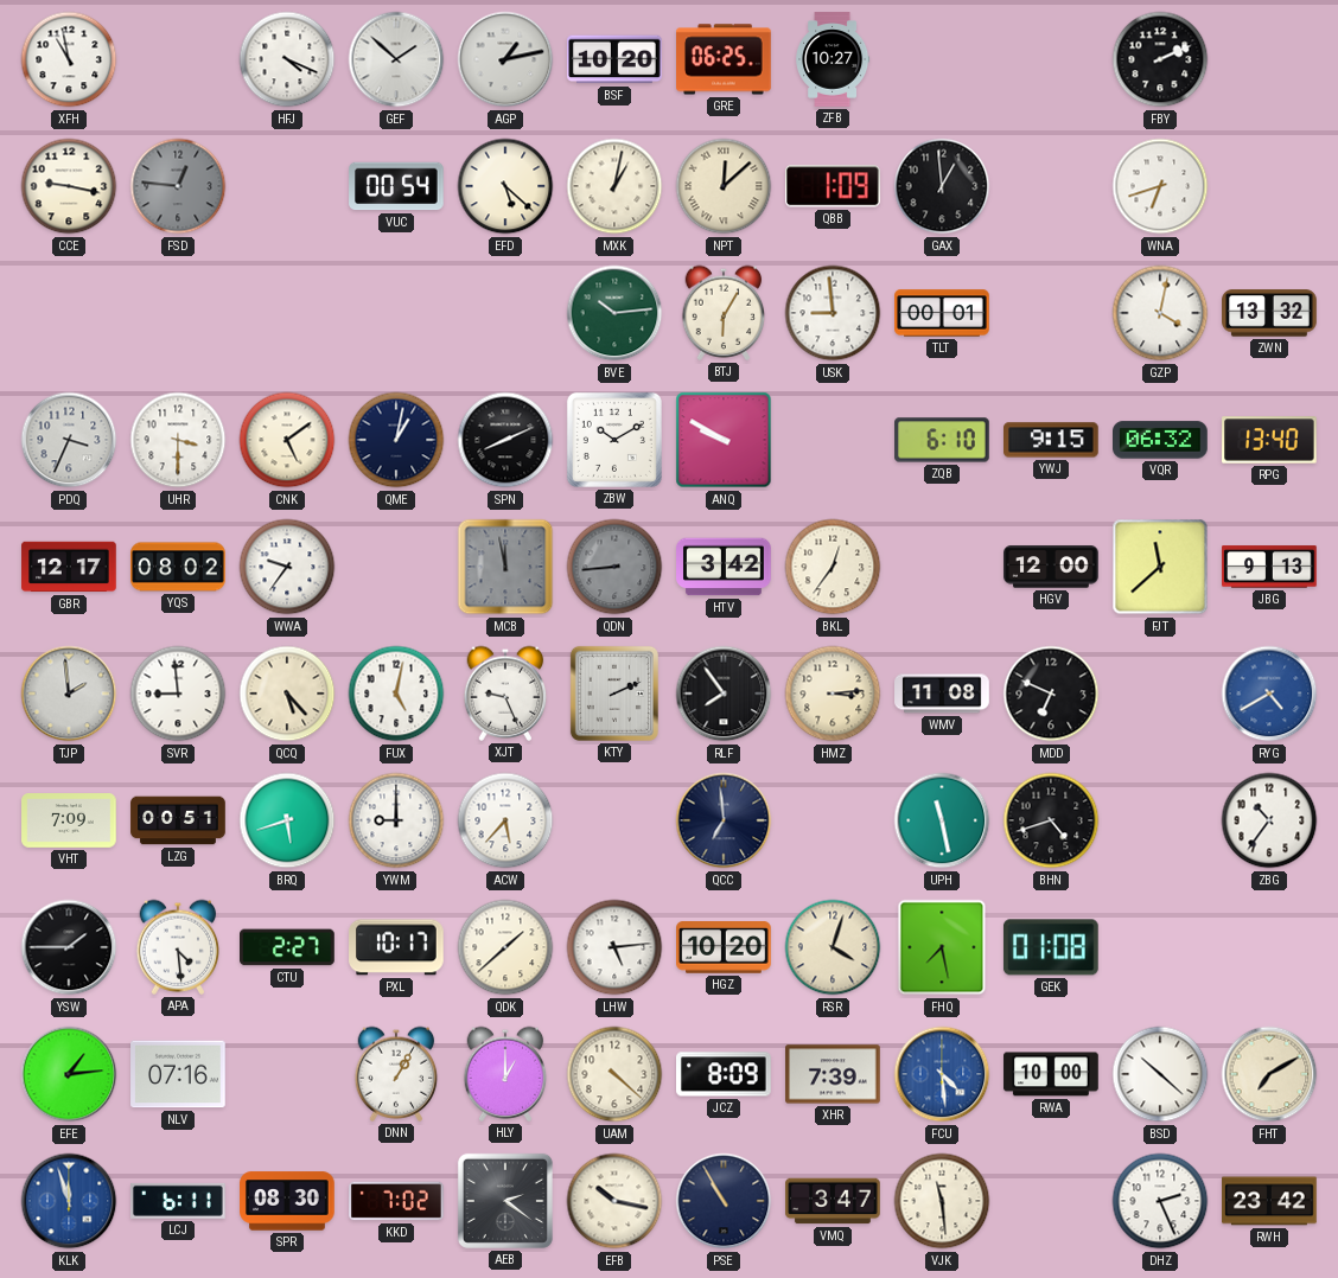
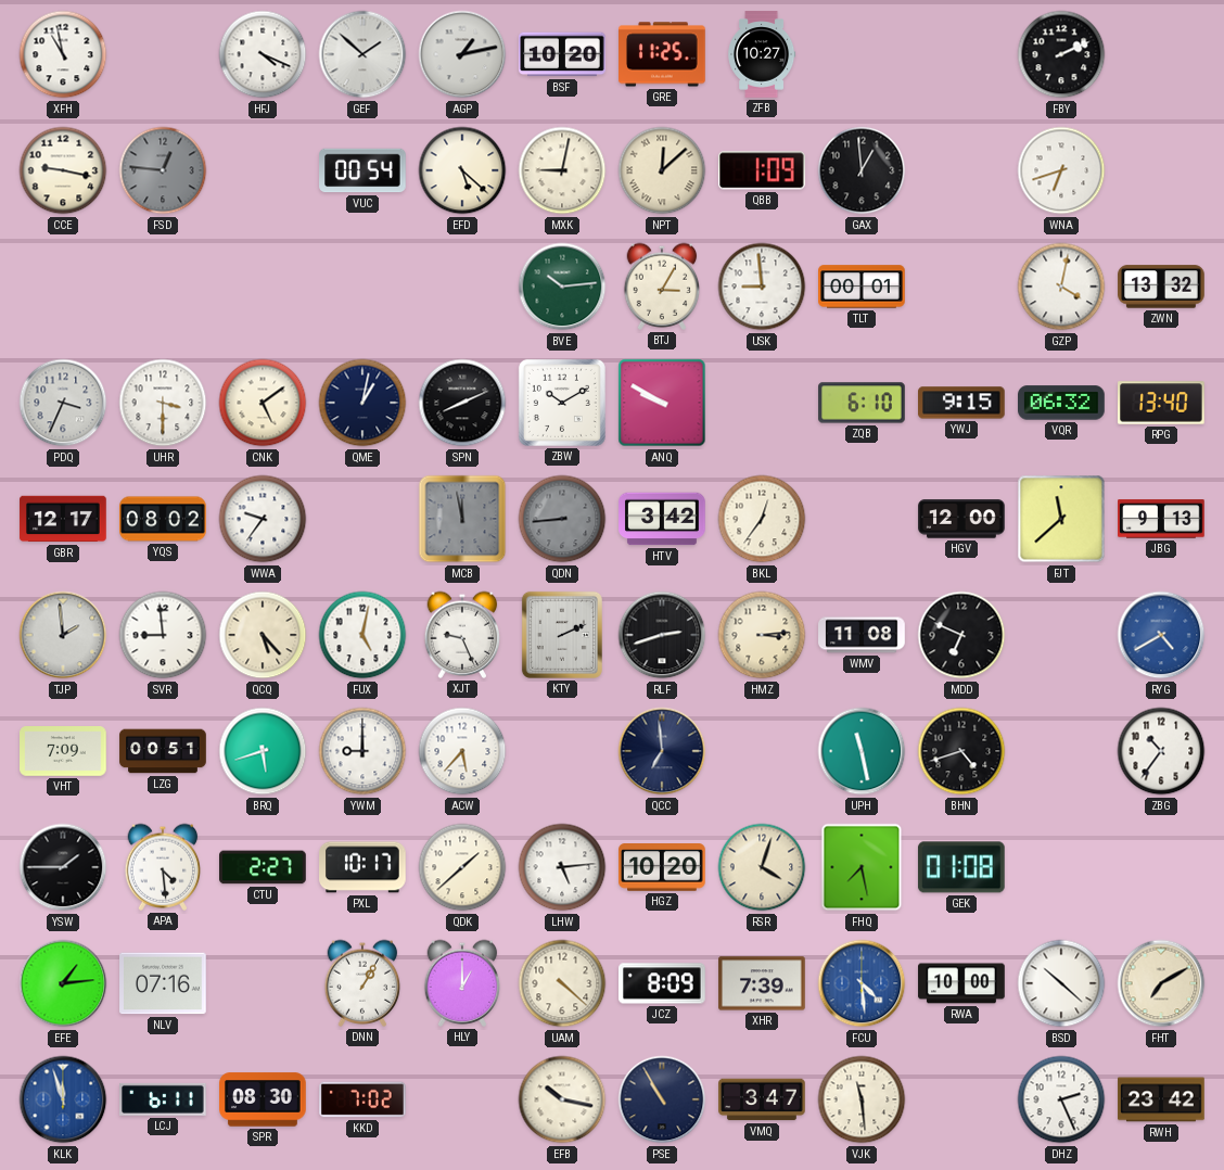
GRE: 06:25 -> 11:25
MXK: 1:02 -> 9:02
BTJ: 6:05 -> 3:05
RLF: 7:54 -> 2:42
AEB: 2:21 -> none
